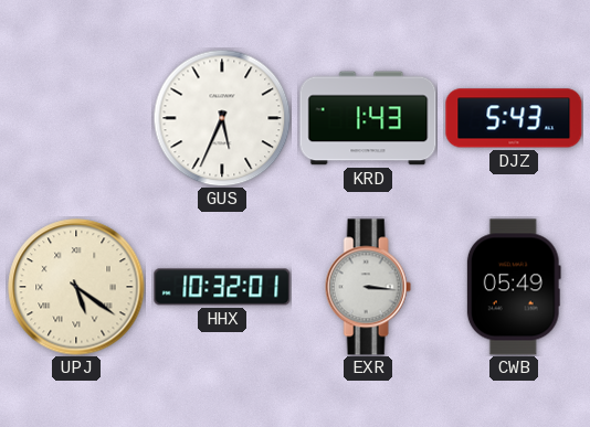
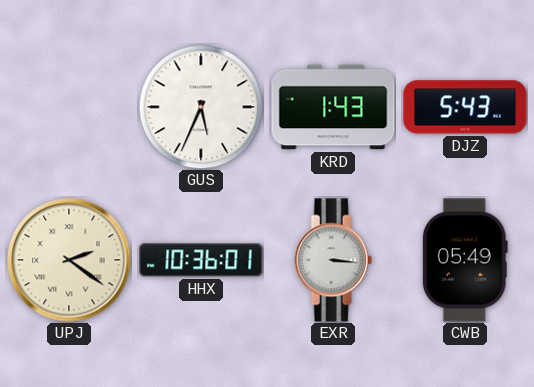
UPJ: 5:21 -> 2:21
HHX: 10:32 -> 10:36
